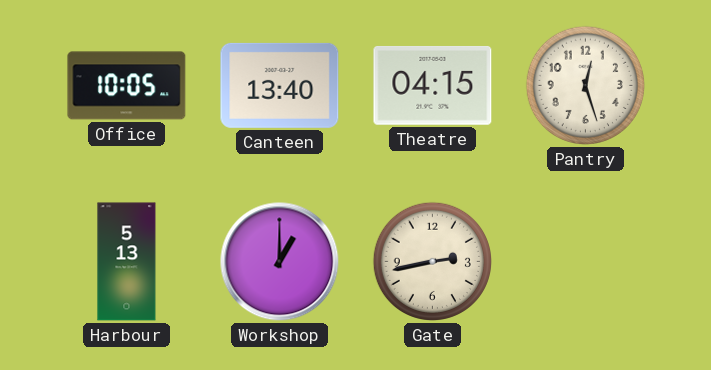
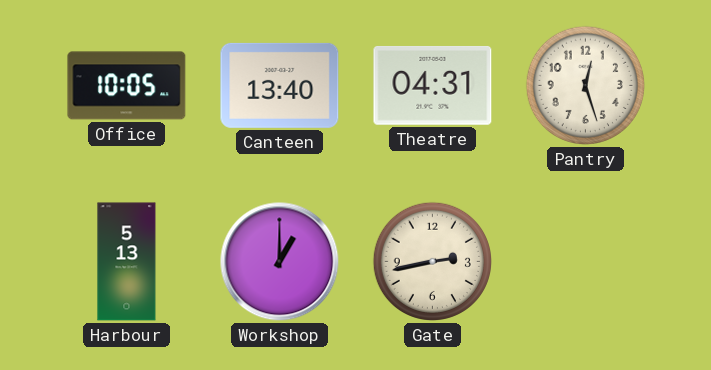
Theatre: 04:15 -> 04:31
